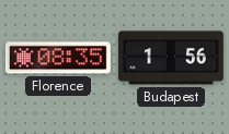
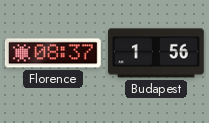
Florence: 08:35 -> 08:37
